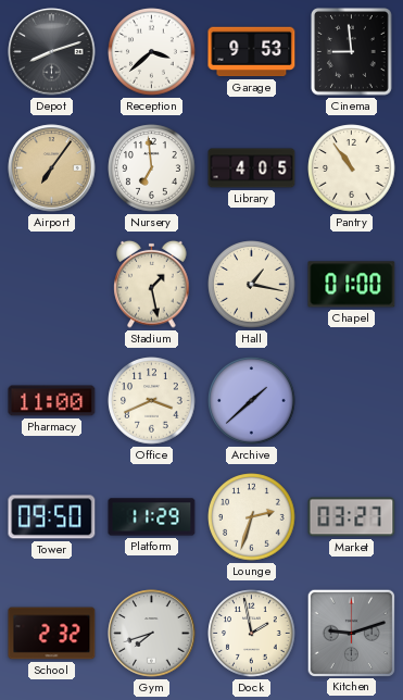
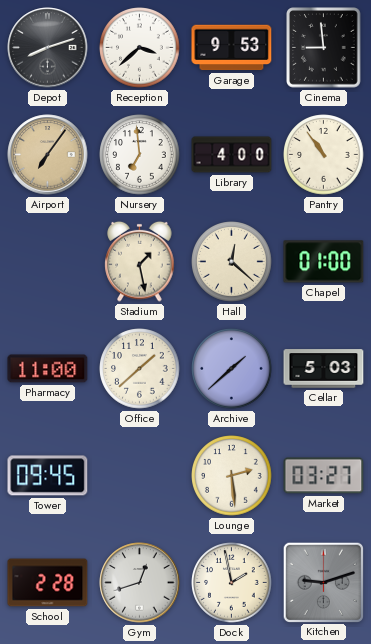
Library: 4:05 -> 4:00
Hall: 1:17 -> 12:22
Office: 3:41 -> 1:38
Cellar: none -> 5:03
Tower: 09:50 -> 09:45
Platform: 11:29 -> none
Lounge: 2:33 -> 2:29
School: 2:32 -> 2:28
Gym: 7:42 -> 12:42
